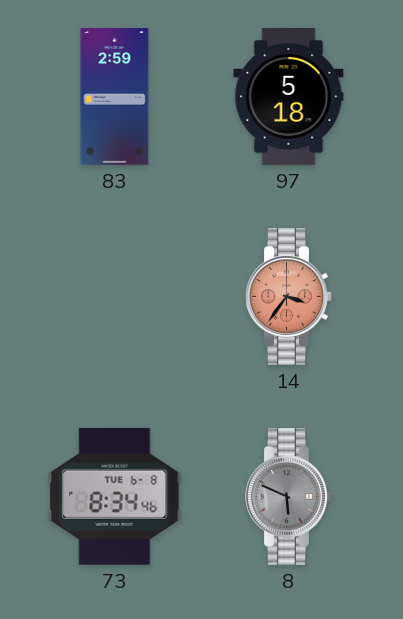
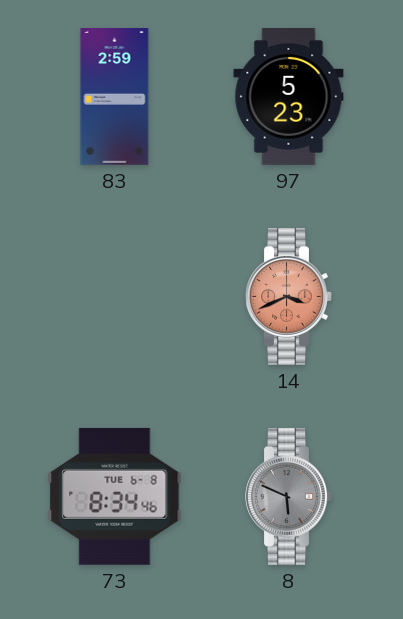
97: 5:18 -> 5:23
14: 3:36 -> 3:41
